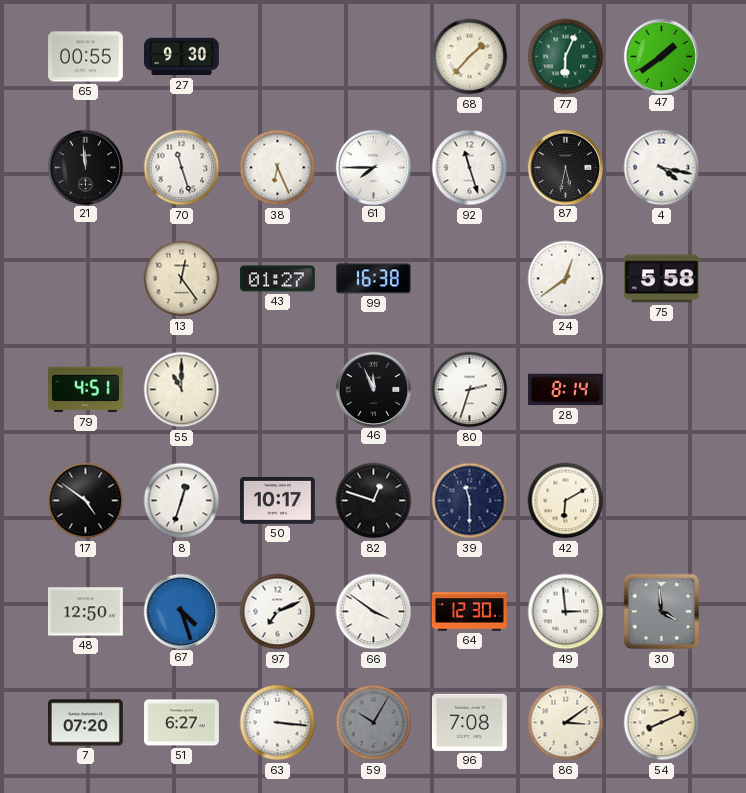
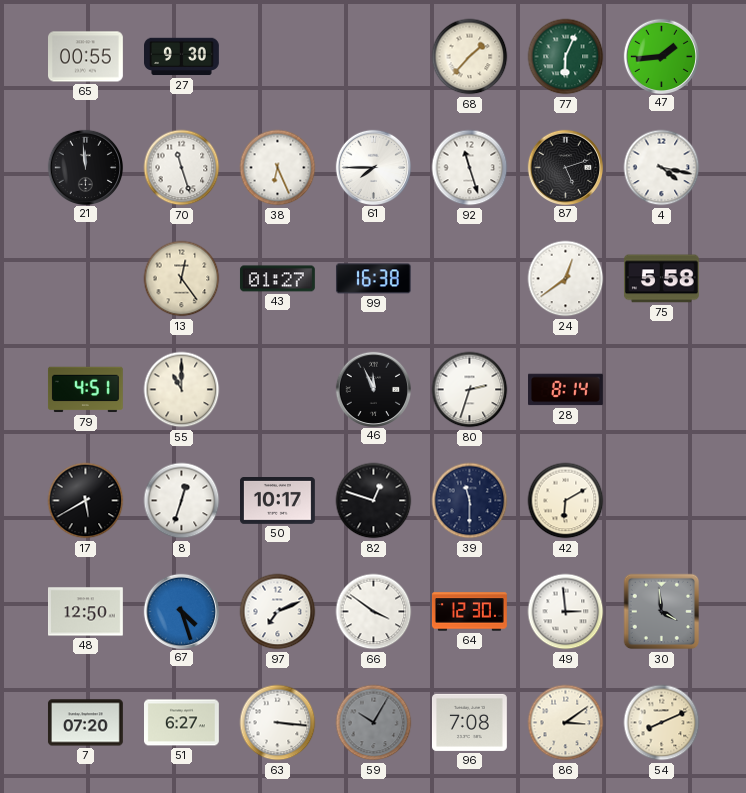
47: 1:39 -> 1:44
87: 5:32 -> 5:12
17: 4:51 -> 5:40
